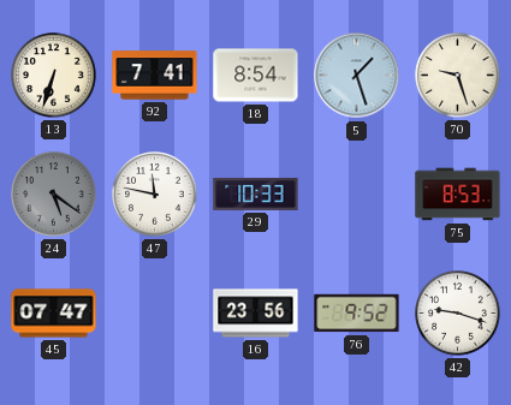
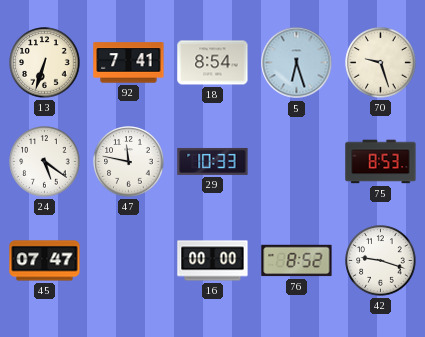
5: 1:27 -> 6:27
24 dial: grey -> white
16: 23:56 -> 00:00
76: 9:52 -> 8:52
